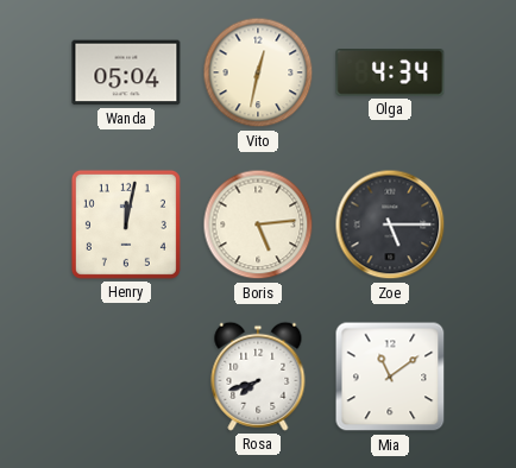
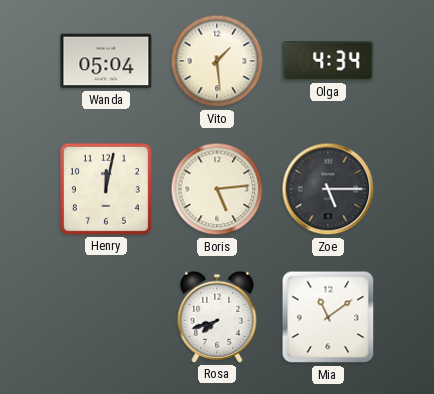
Vito: 12:32 -> 1:29
